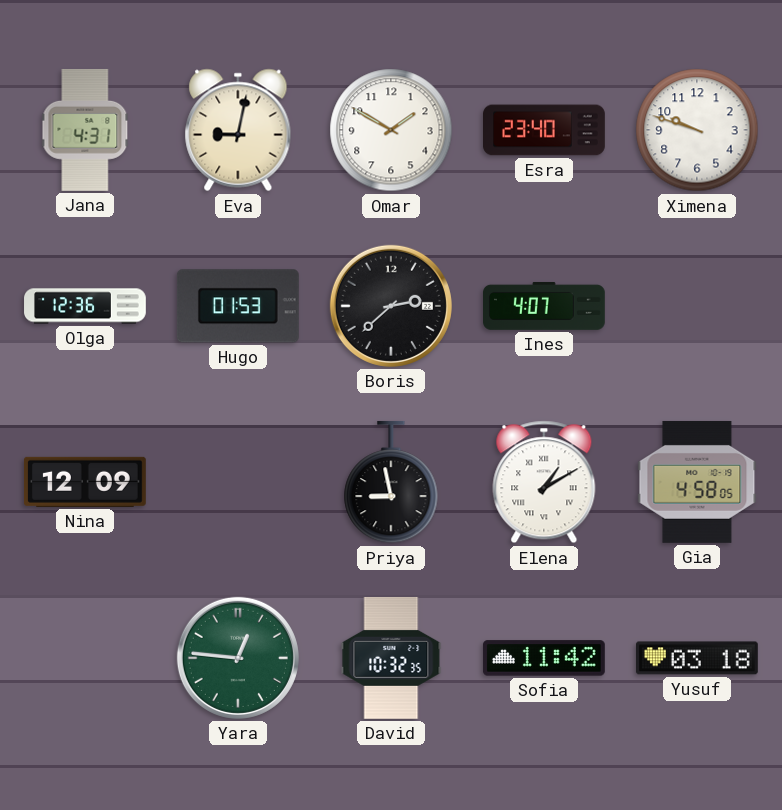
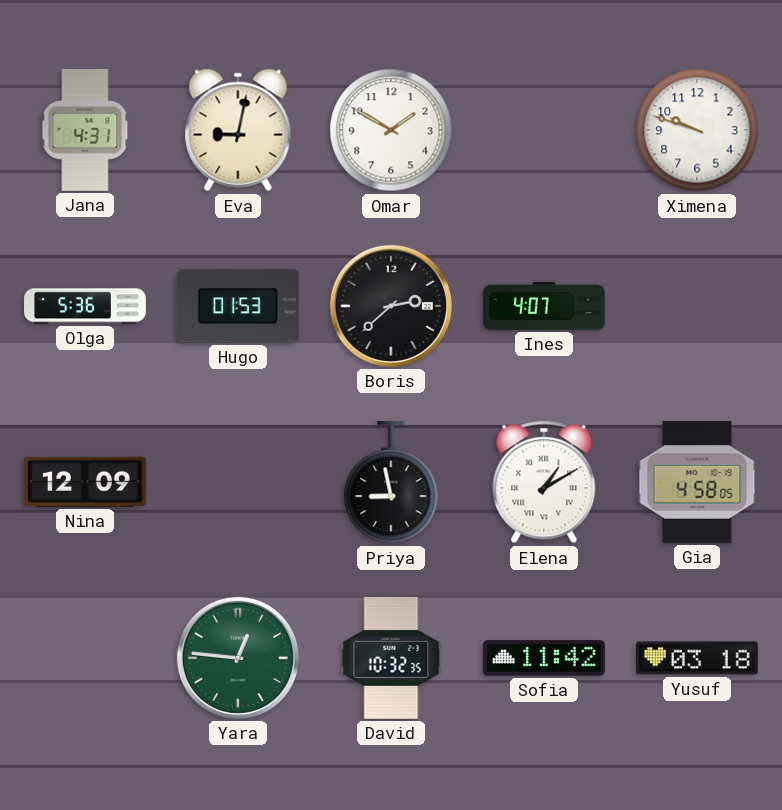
Esra: 23:40 -> none
Olga: 12:36 -> 5:36
